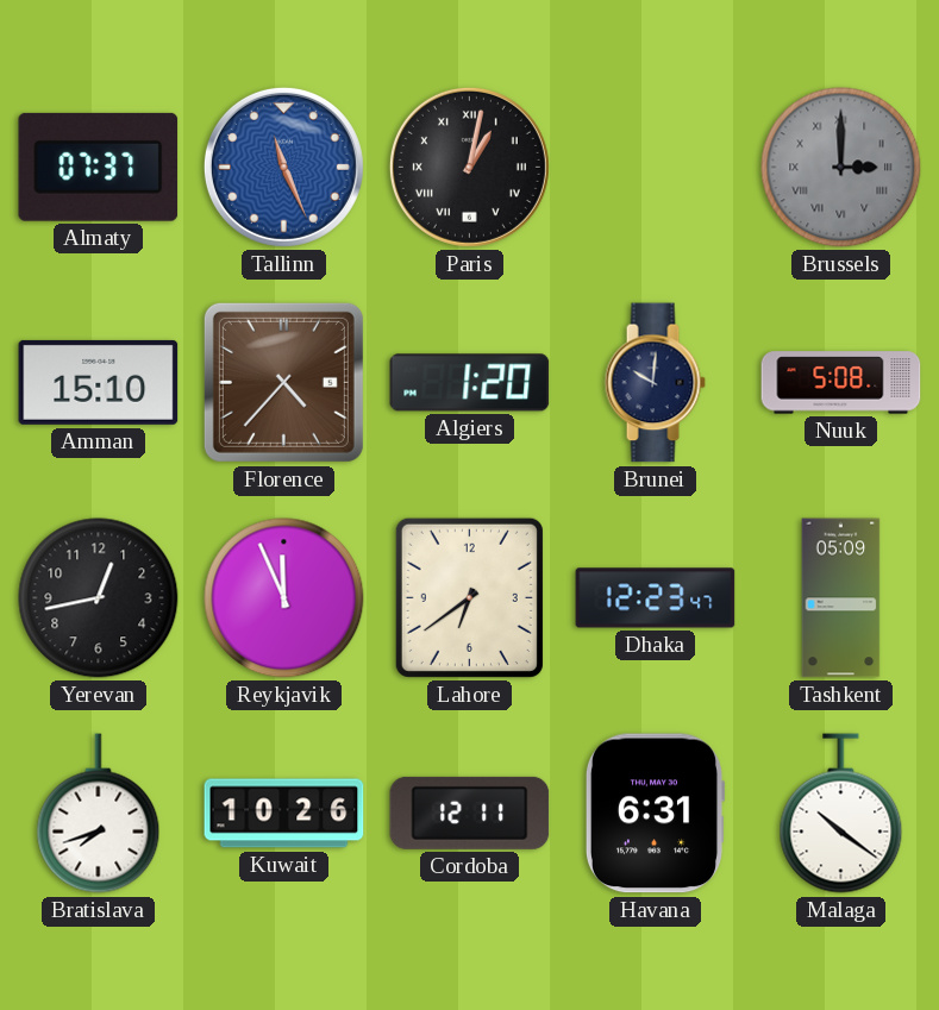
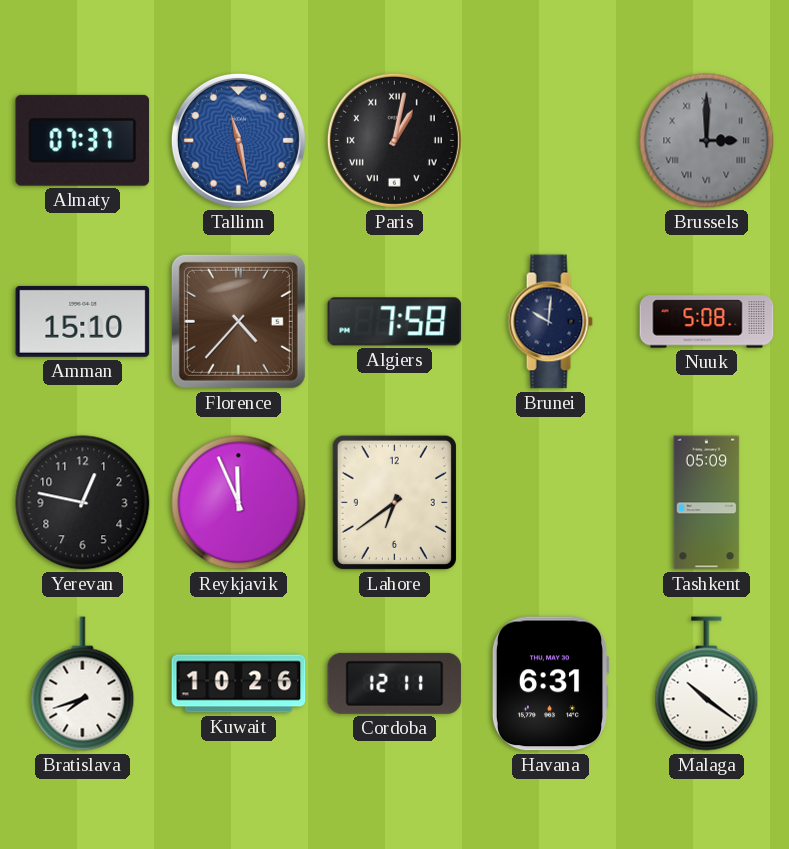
Tallinn: 11:26 -> 11:28
Algiers: 1:20 -> 7:58
Yerevan: 12:43 -> 12:47
Dhaka: 12:23 -> none
